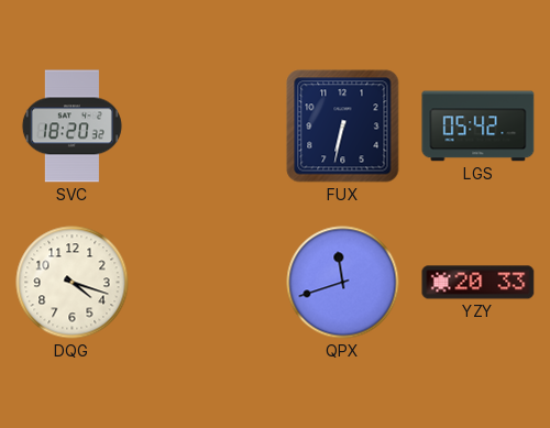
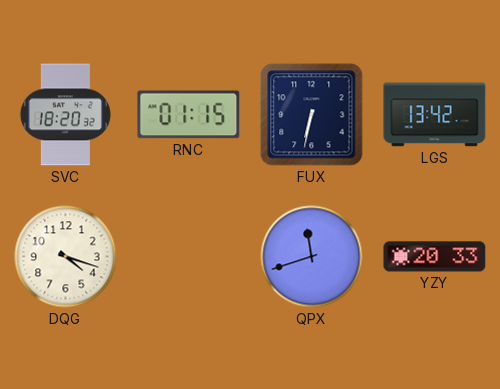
RNC: none -> 01:15
LGS: 05:42 -> 13:42
